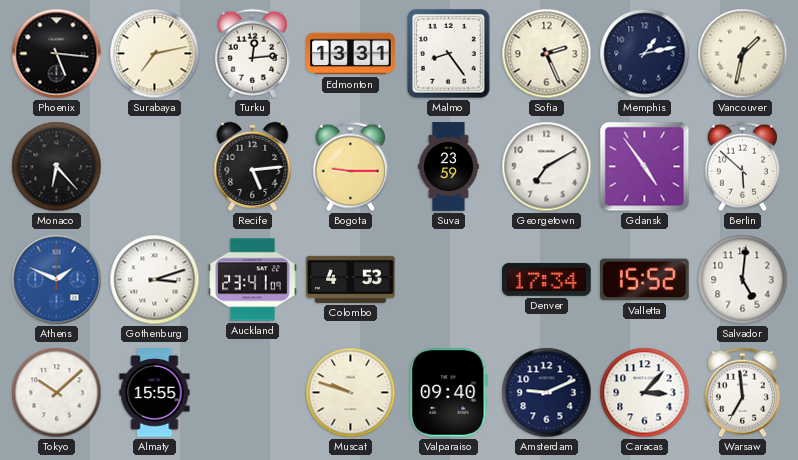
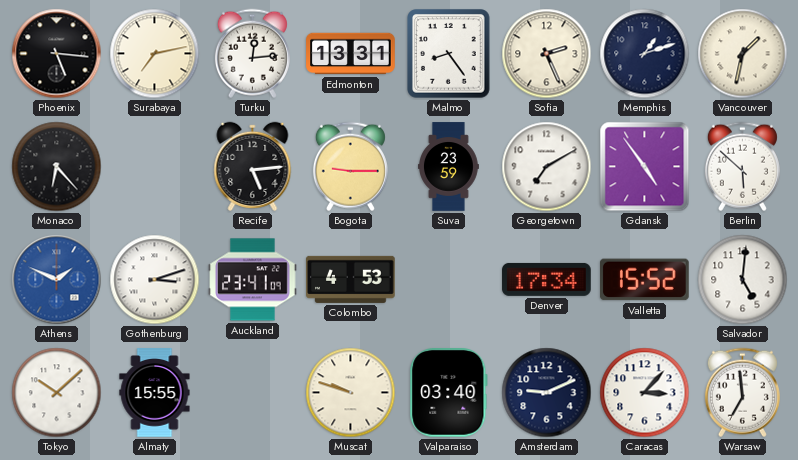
Memphis: 1:13 -> 1:12
Valparaiso: 09:40 -> 03:40
